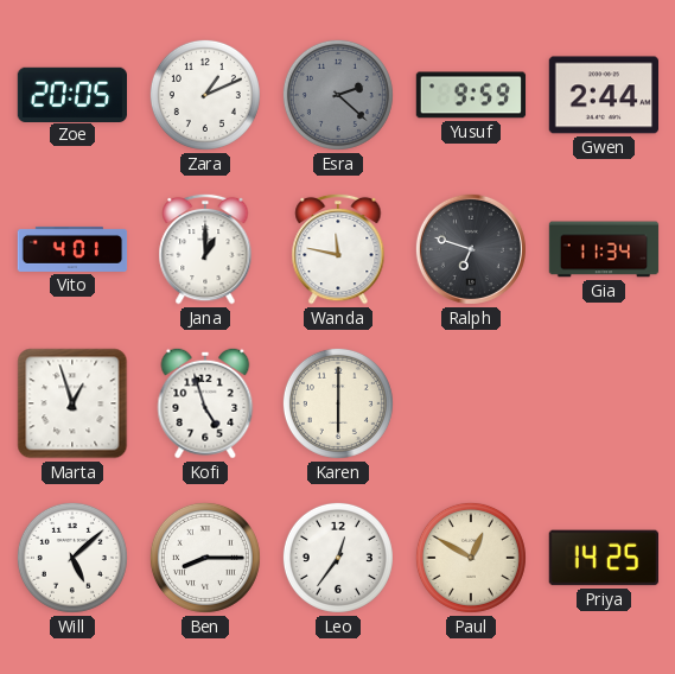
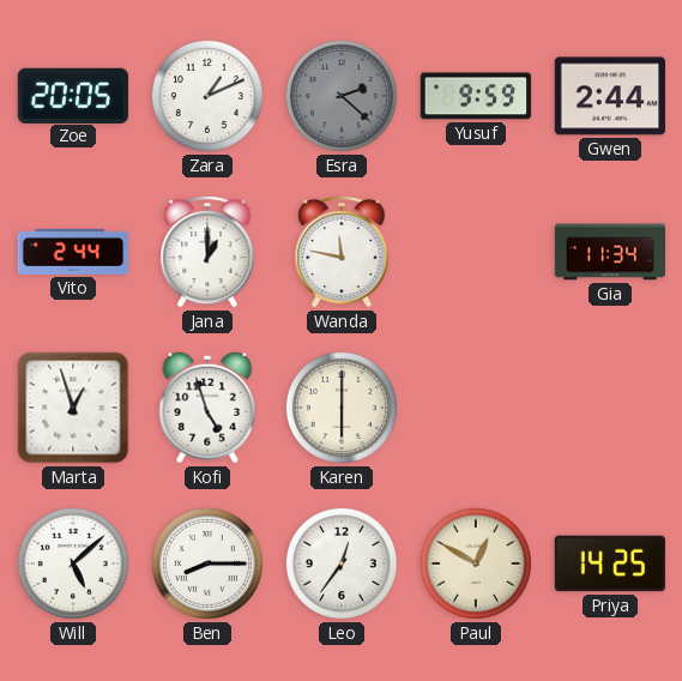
Vito: 4:01 -> 2:44
Ralph: 6:48 -> none
